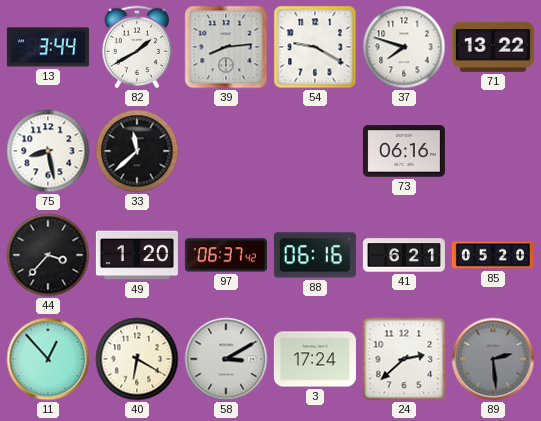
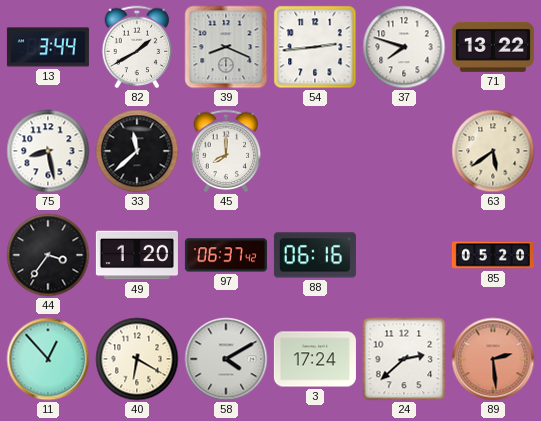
39: 8:14 -> 8:19
54: 9:20 -> 2:44
45: none -> 8:00
73: 06:16 -> none
63: none -> 5:39
44: 3:37 -> 3:36
41: 6:21 -> none
58: 3:10 -> 4:10
89 dial: grey -> salmon
